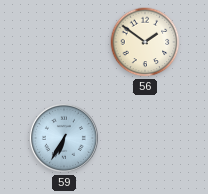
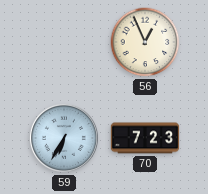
56: 1:51 -> 12:56
70: none -> 7:23
